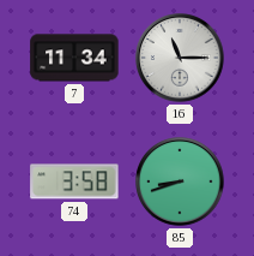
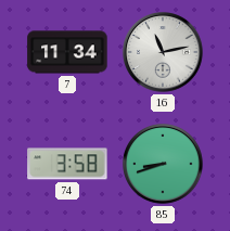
16: 11:15 -> 11:13
